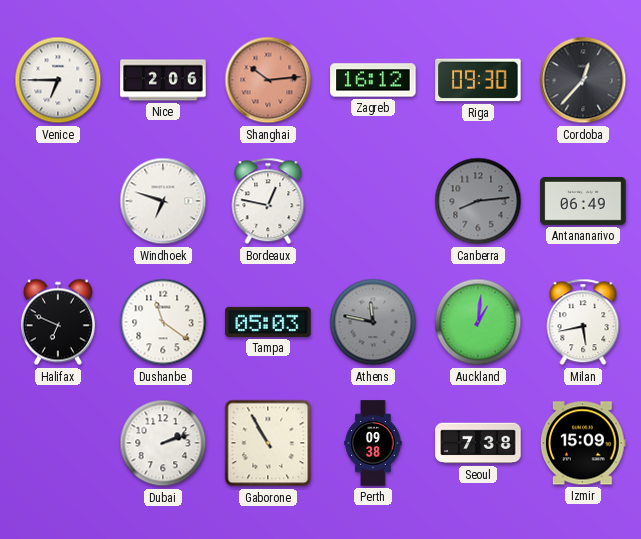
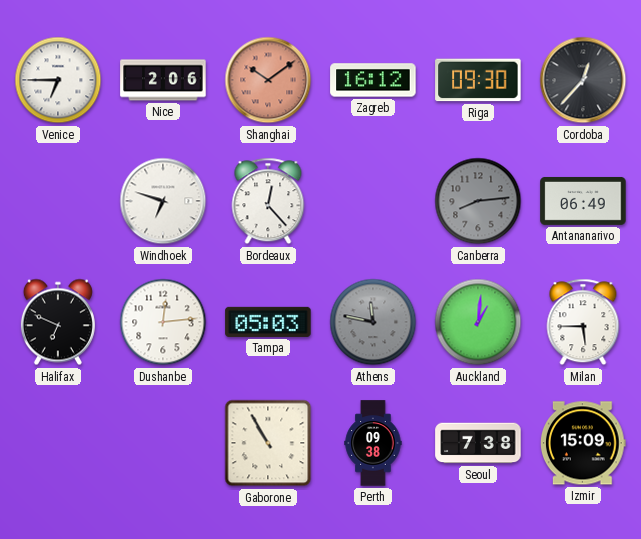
Shanghai: 10:14 -> 10:09
Bordeaux: 12:47 -> 12:23
Dushanbe: 11:21 -> 12:14
Milan: 5:43 -> 5:45
Dubai: 2:12 -> none
